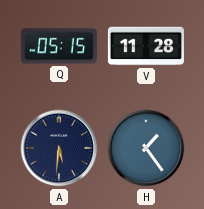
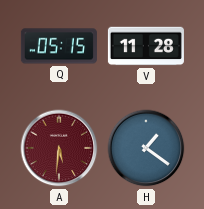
A dial: navy -> burgundy
H: 1:24 -> 1:21
